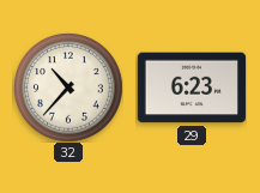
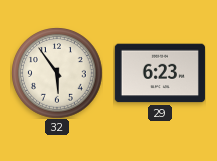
32: 10:37 -> 5:54
